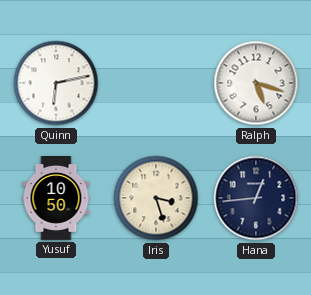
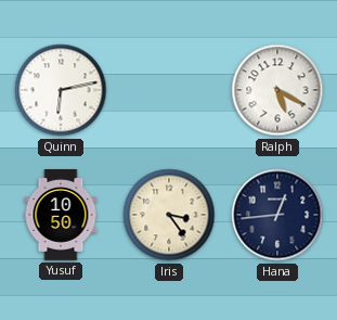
Ralph: 5:18 -> 5:20
Iris: 3:27 -> 3:24
